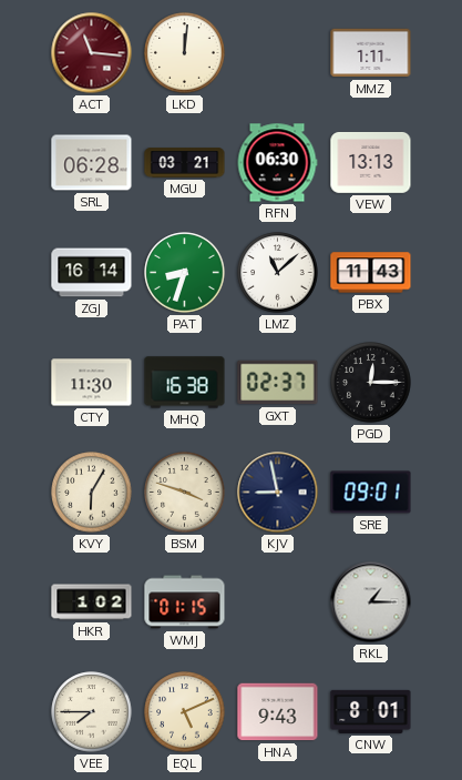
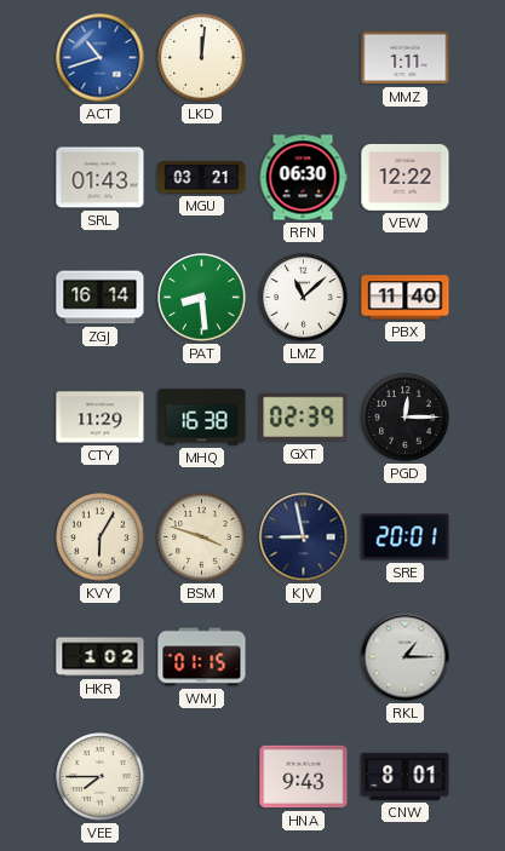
ACT: 11:16 -> 10:42
ACT dial: burgundy -> blue
SRL: 06:28 -> 01:43
VEW: 13:13 -> 12:22
PAT: 8:33 -> 8:29
PBX: 11:43 -> 11:40
CTY: 11:30 -> 11:29
GXT: 02:37 -> 02:39
SRE: 09:01 -> 20:01
EQL: 5:11 -> none
